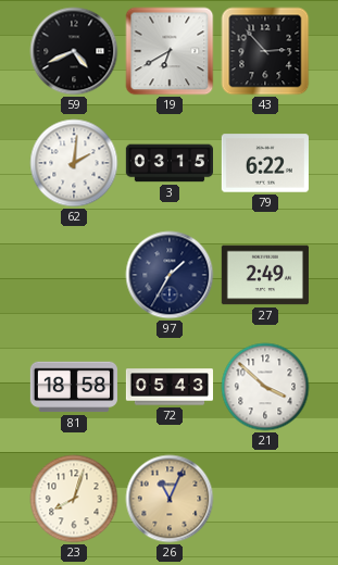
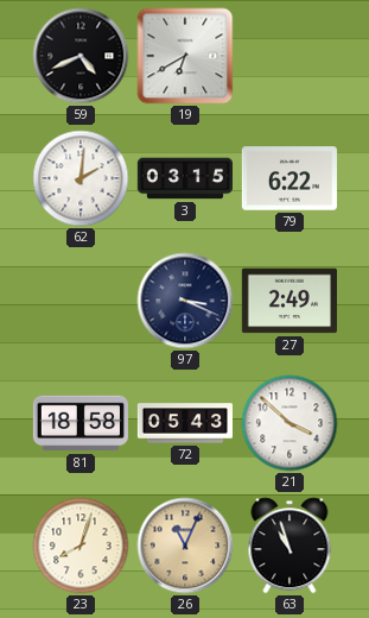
43: 2:53 -> none
97: 1:35 -> 3:19
63: none -> 10:57
